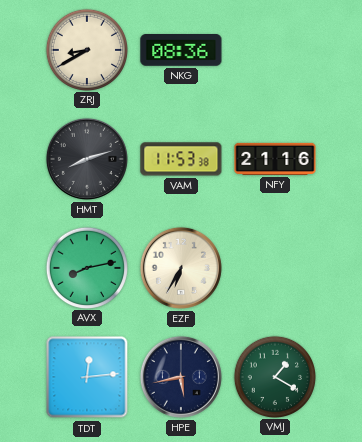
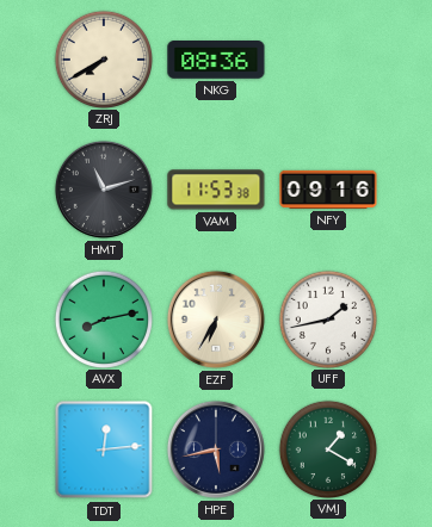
ZRJ: 8:40 -> 7:40
HMT: 8:12 -> 11:12
NFY: 21:16 -> 09:16
UFF: none -> 1:43
